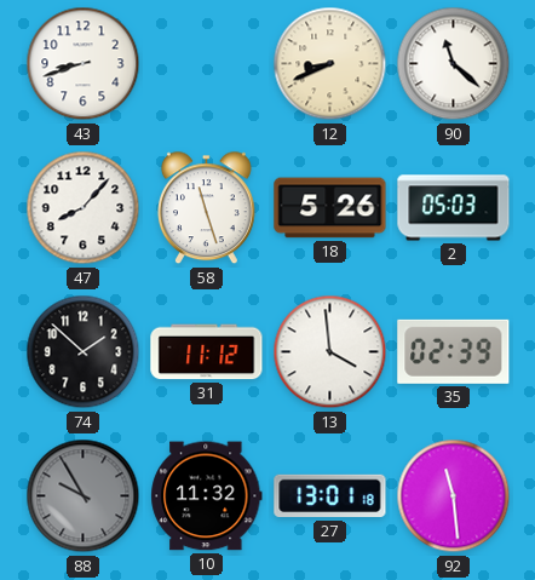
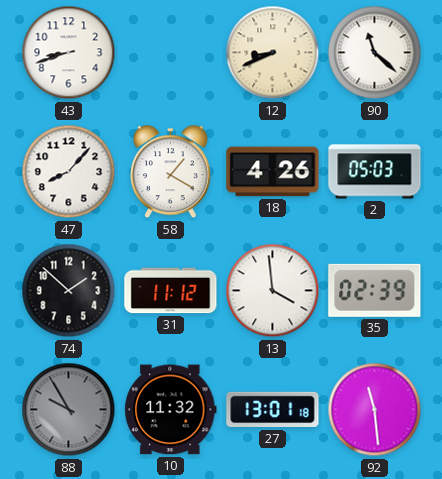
58: 11:27 -> 1:20
18: 5:26 -> 4:26
